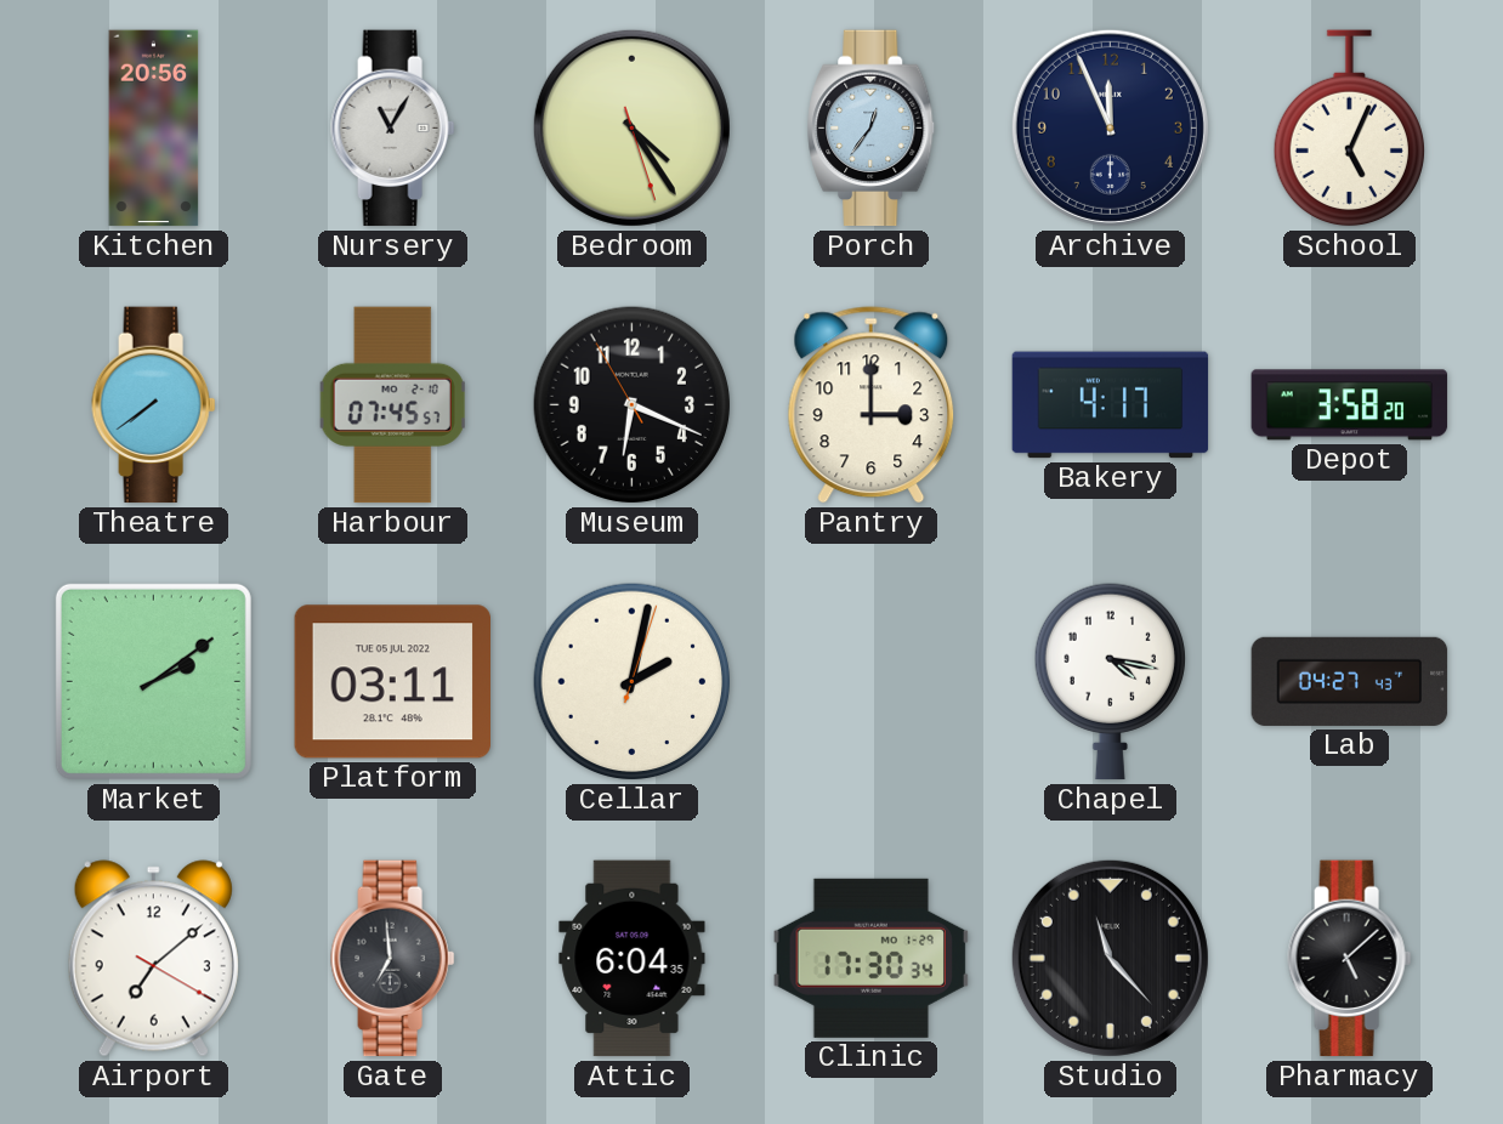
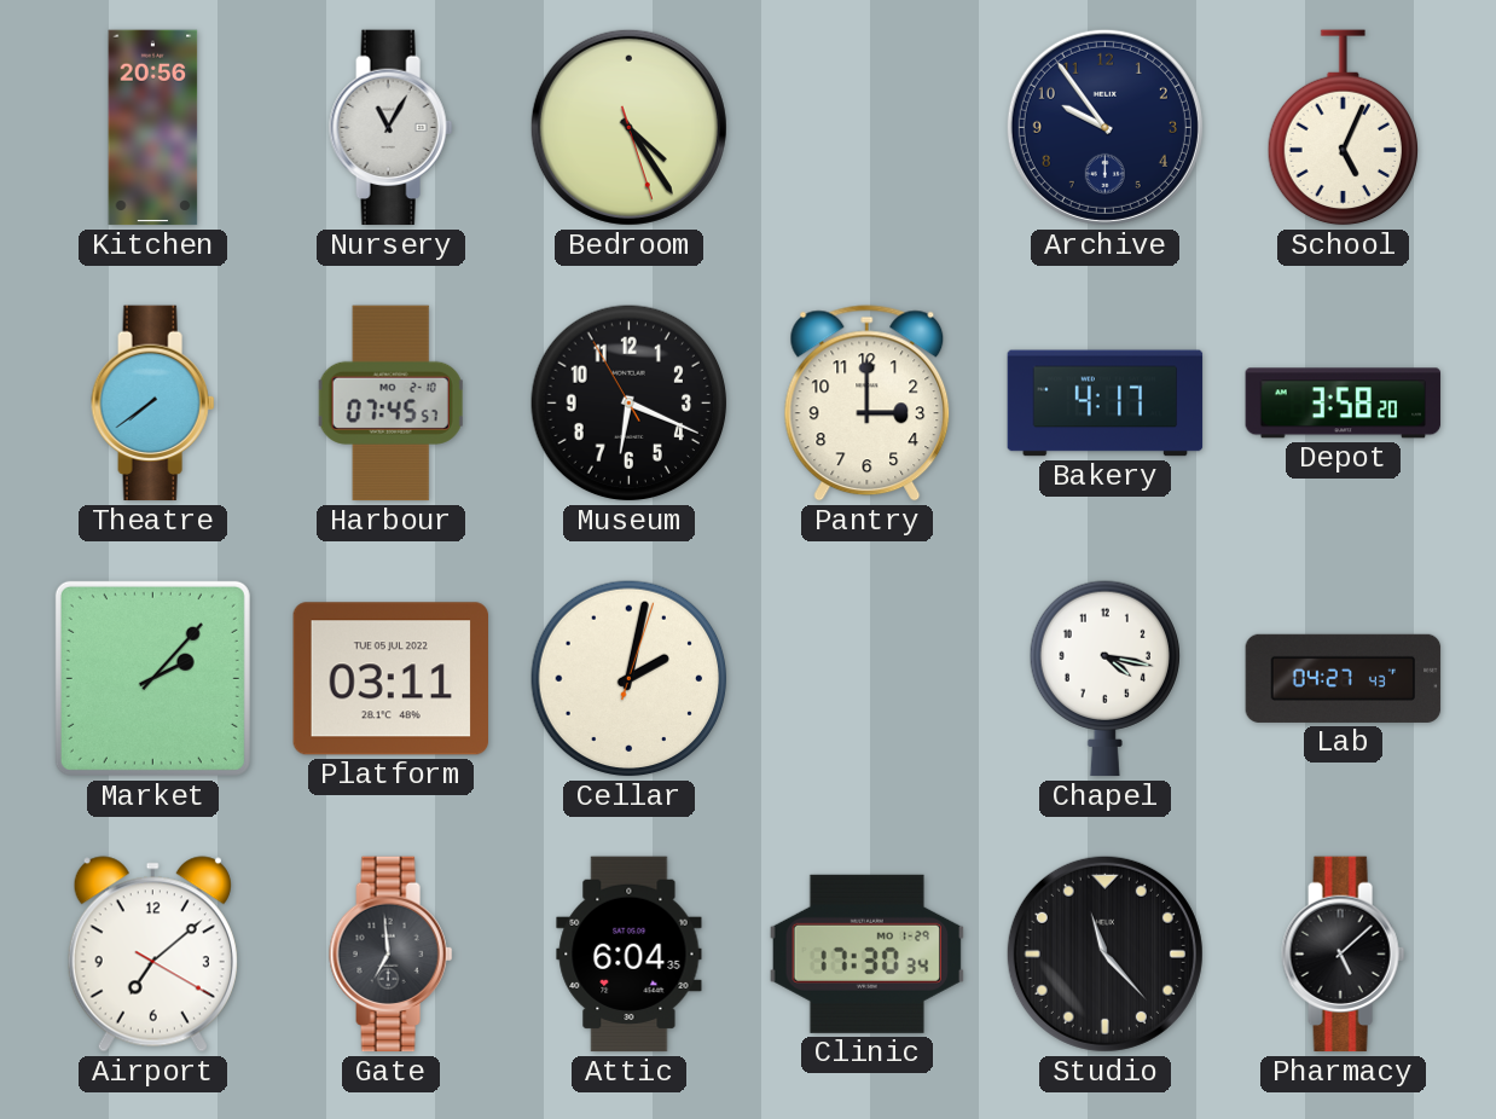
Porch: 12:36 -> none
Archive: 11:56 -> 9:54
Market: 2:09 -> 2:07
